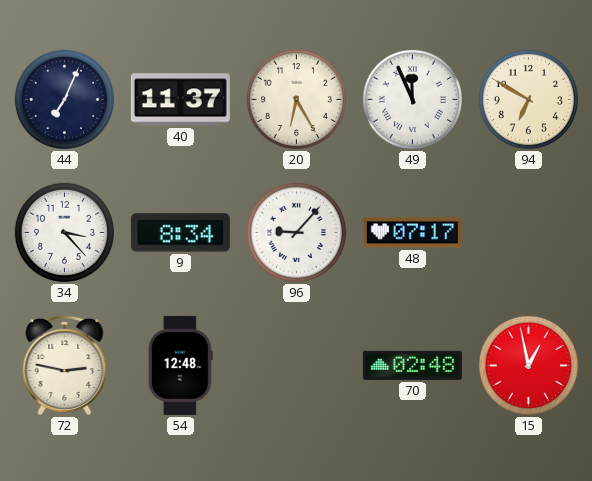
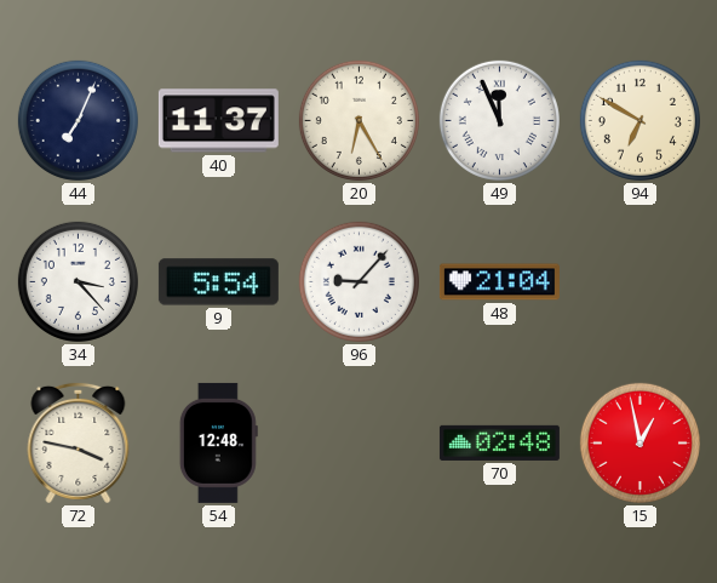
9: 8:34 -> 5:54
48: 07:17 -> 21:04
72: 2:47 -> 3:47
